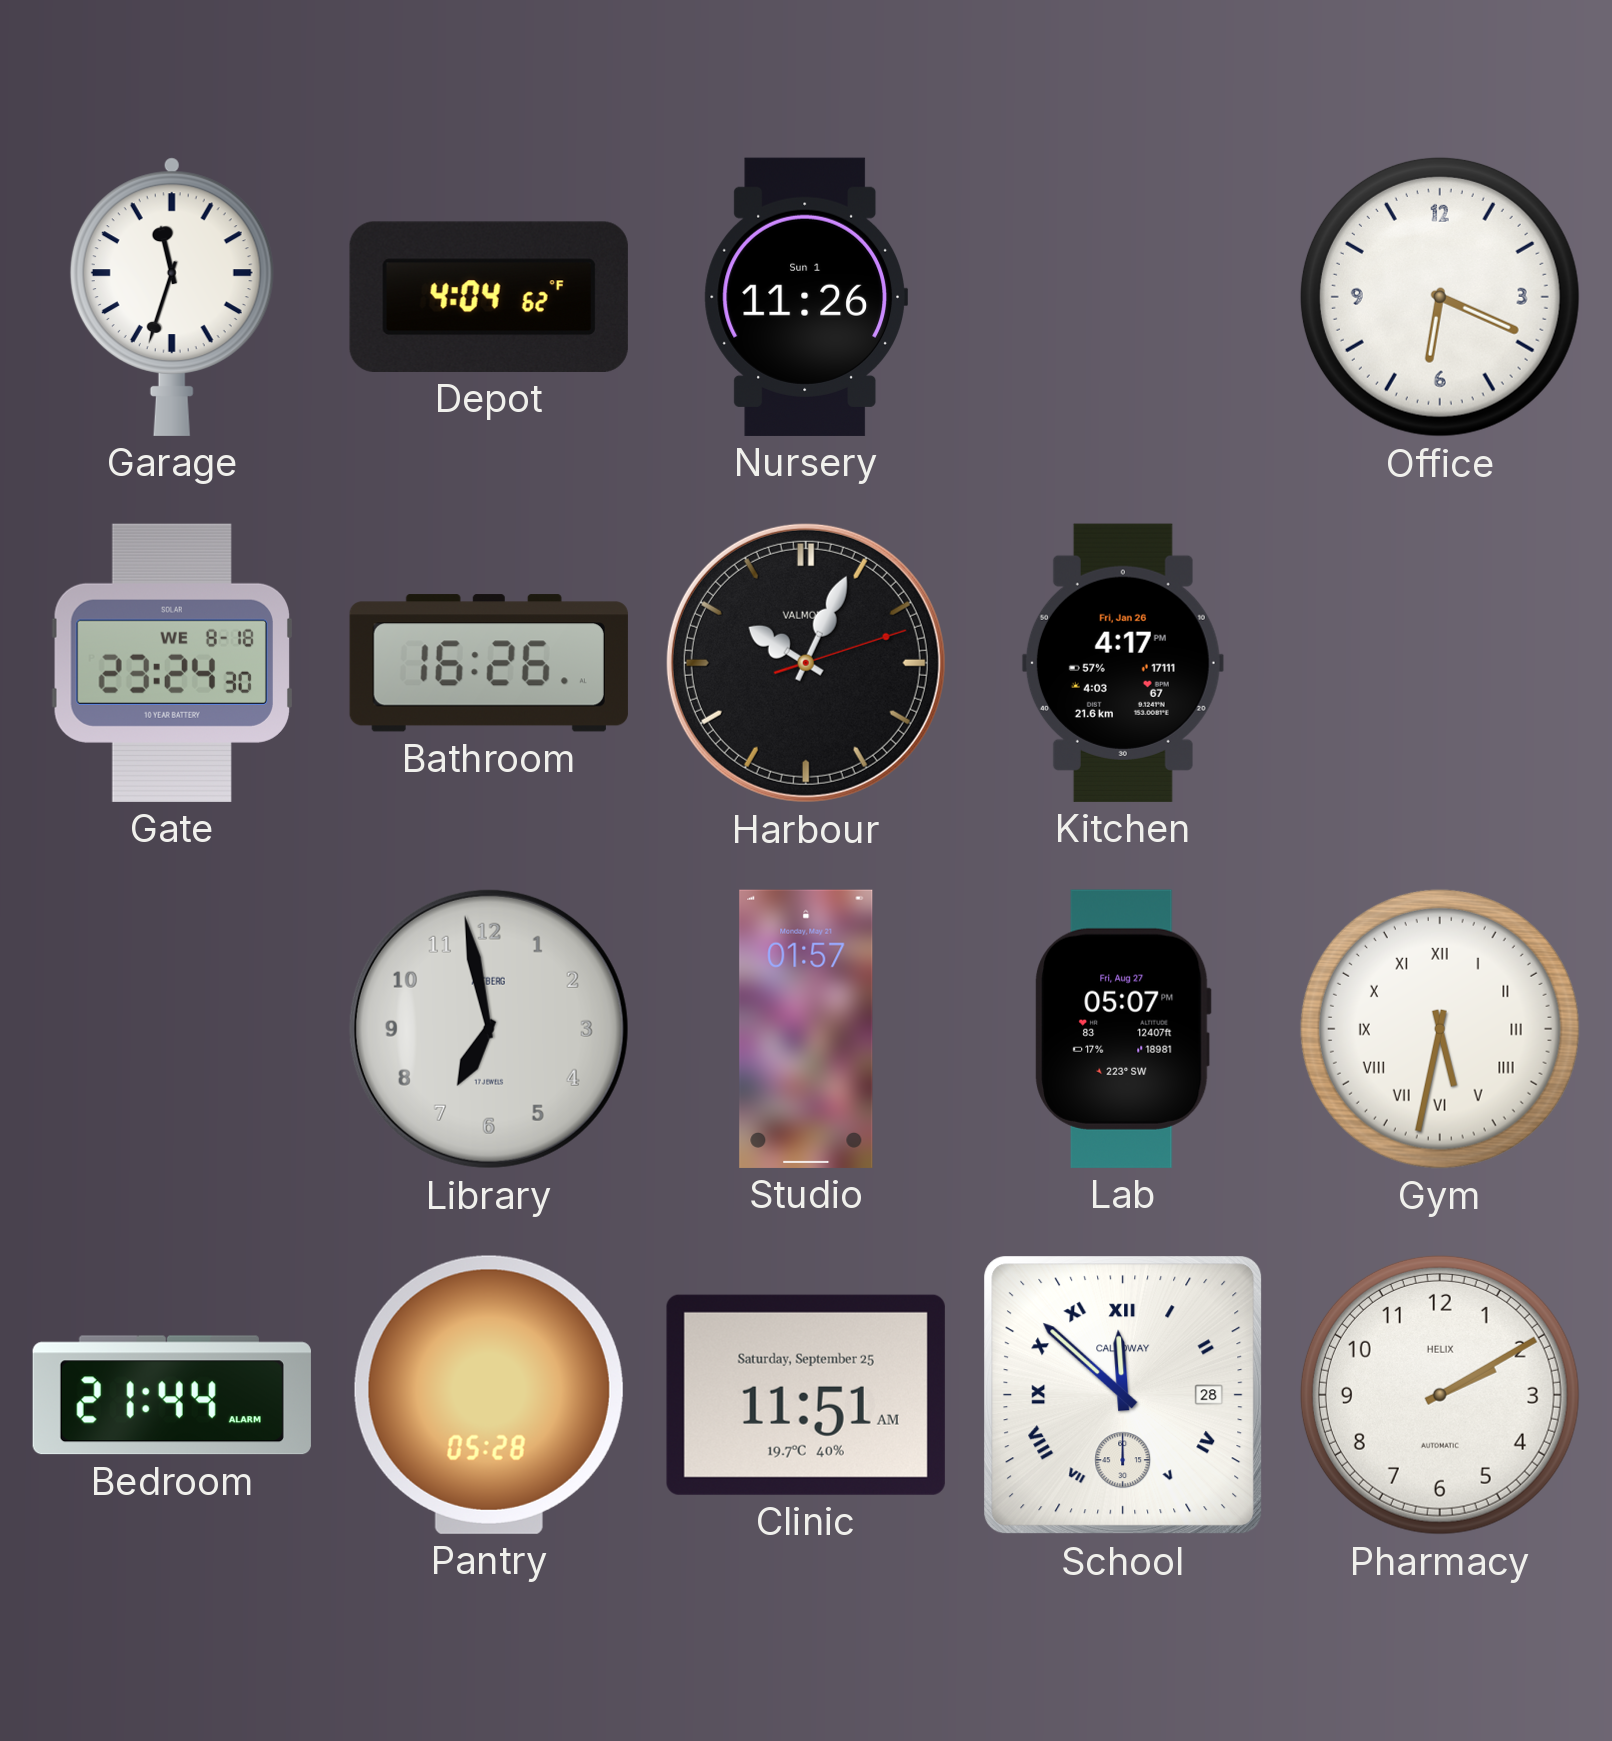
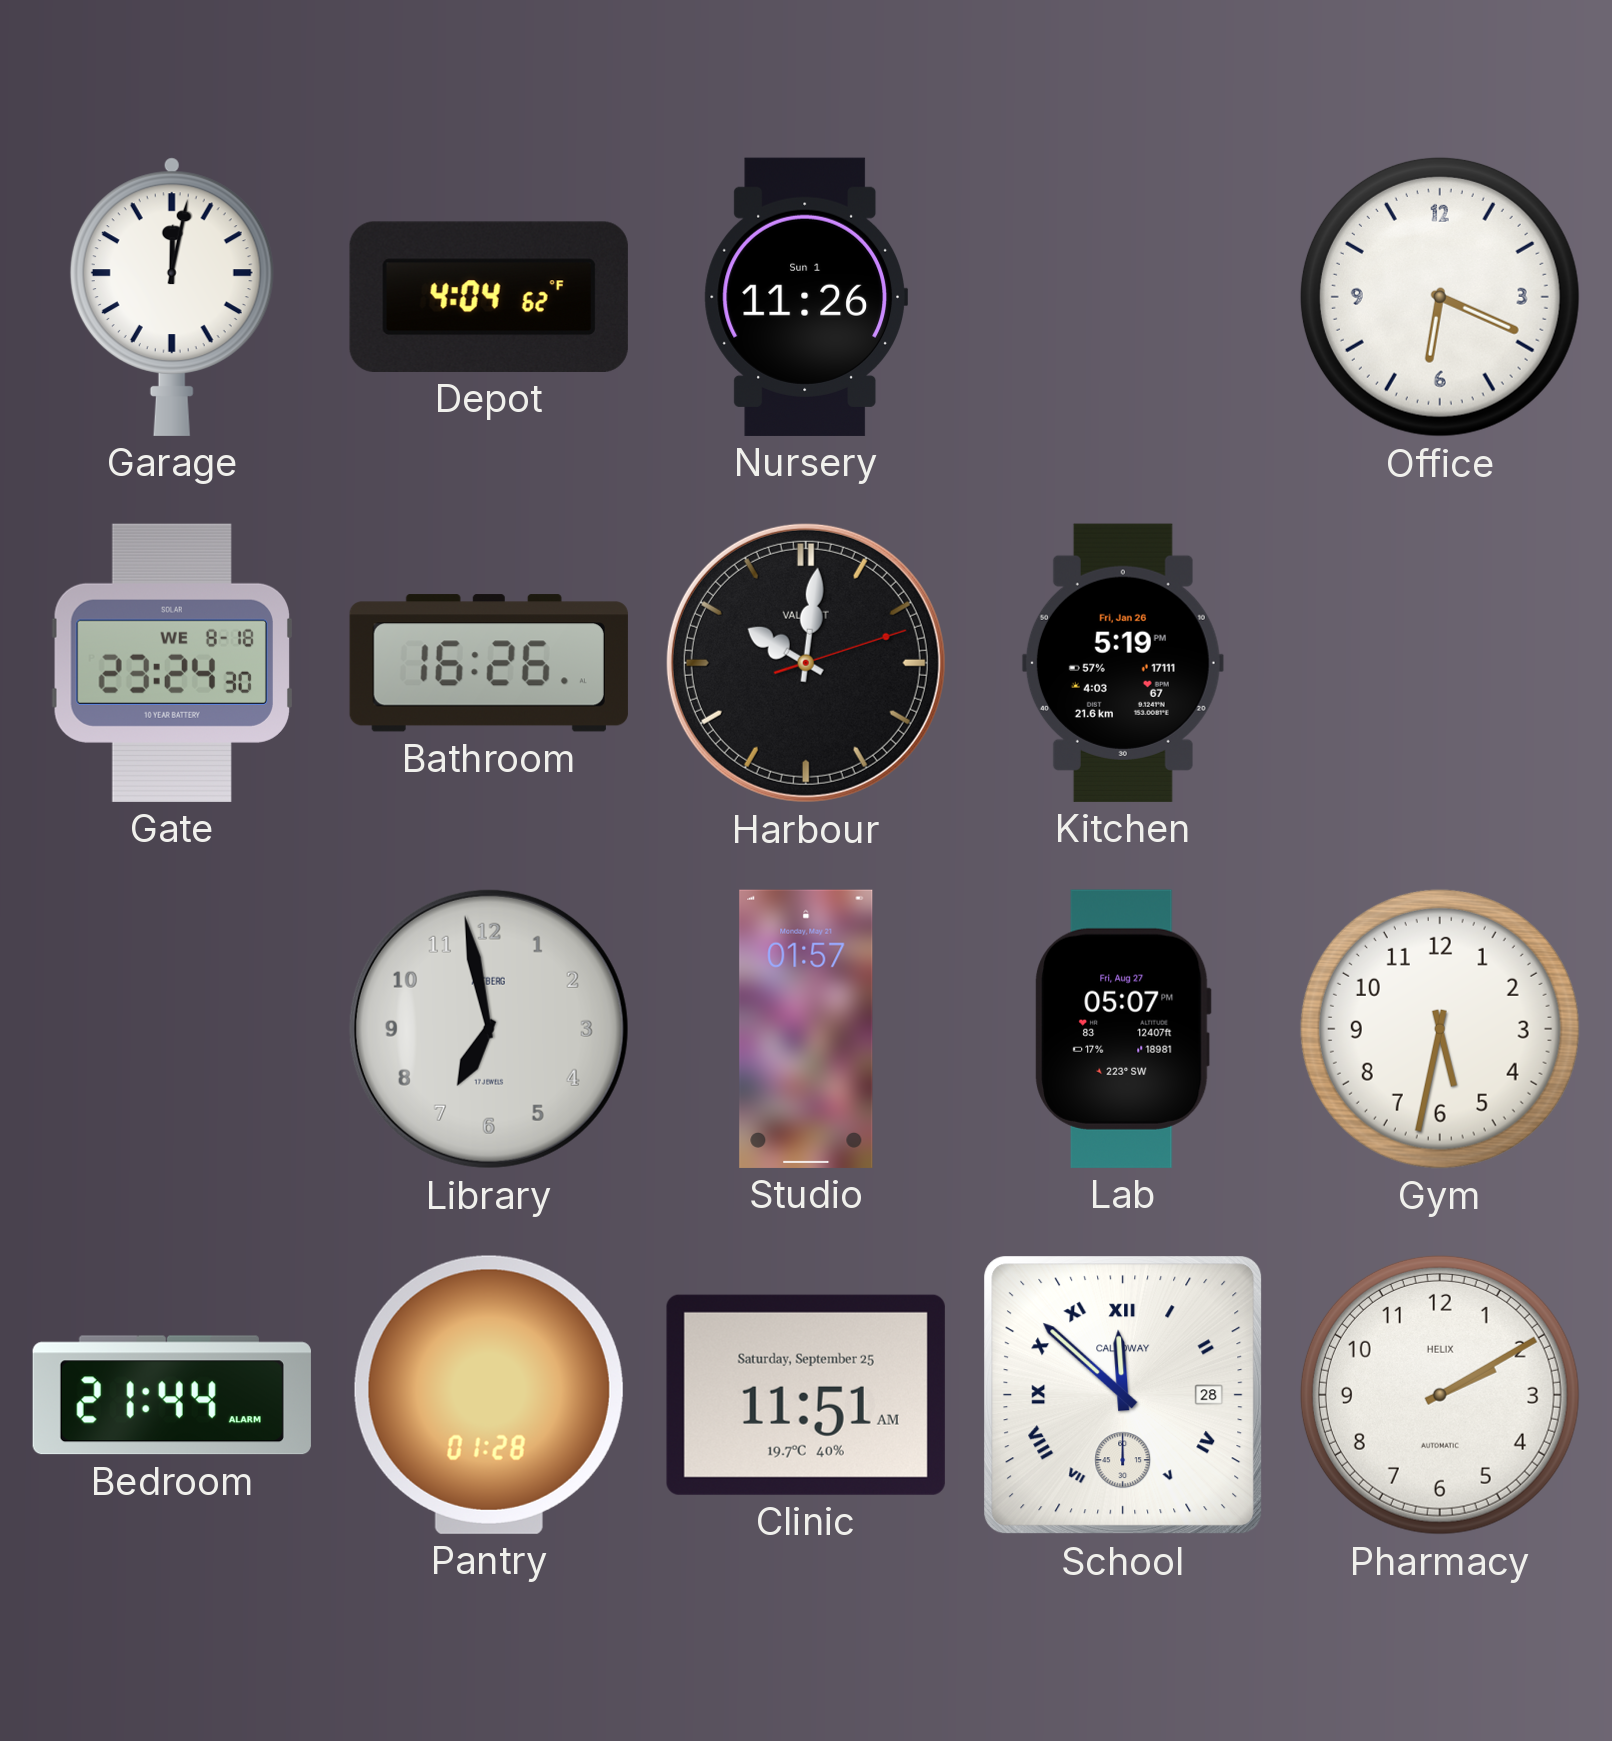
Garage: 11:33 -> 12:02
Harbour: 10:04 -> 10:01
Kitchen: 4:17 -> 5:19
Gym numerals: Roman -> Arabic
Pantry: 05:28 -> 01:28
